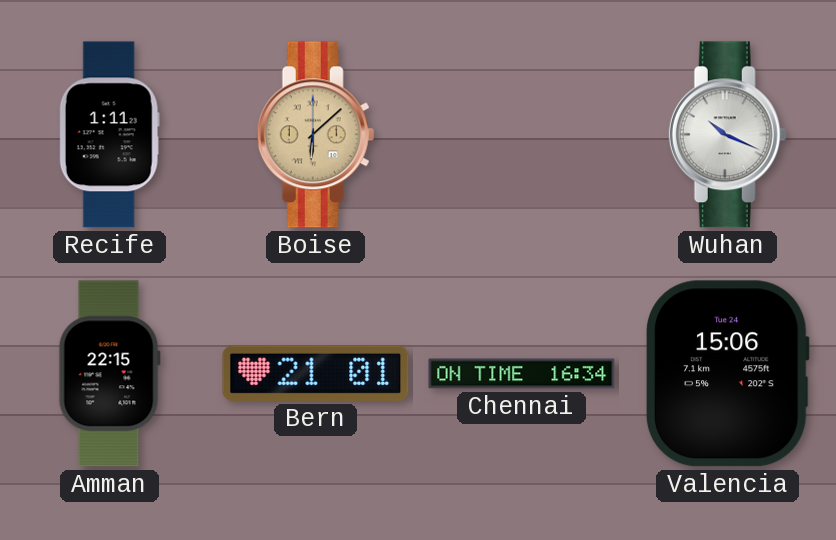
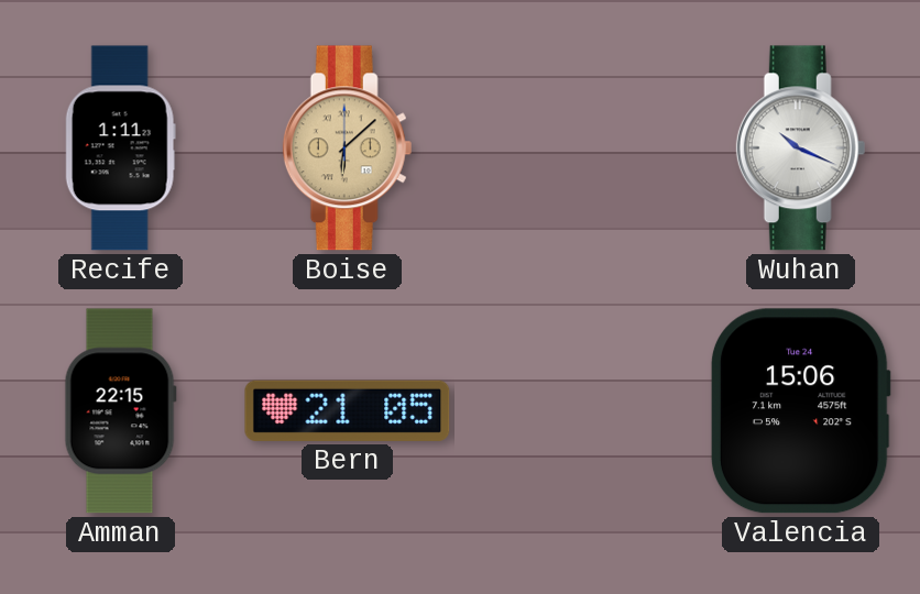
Bern: 21:01 -> 21:05
Chennai: 16:34 -> none
